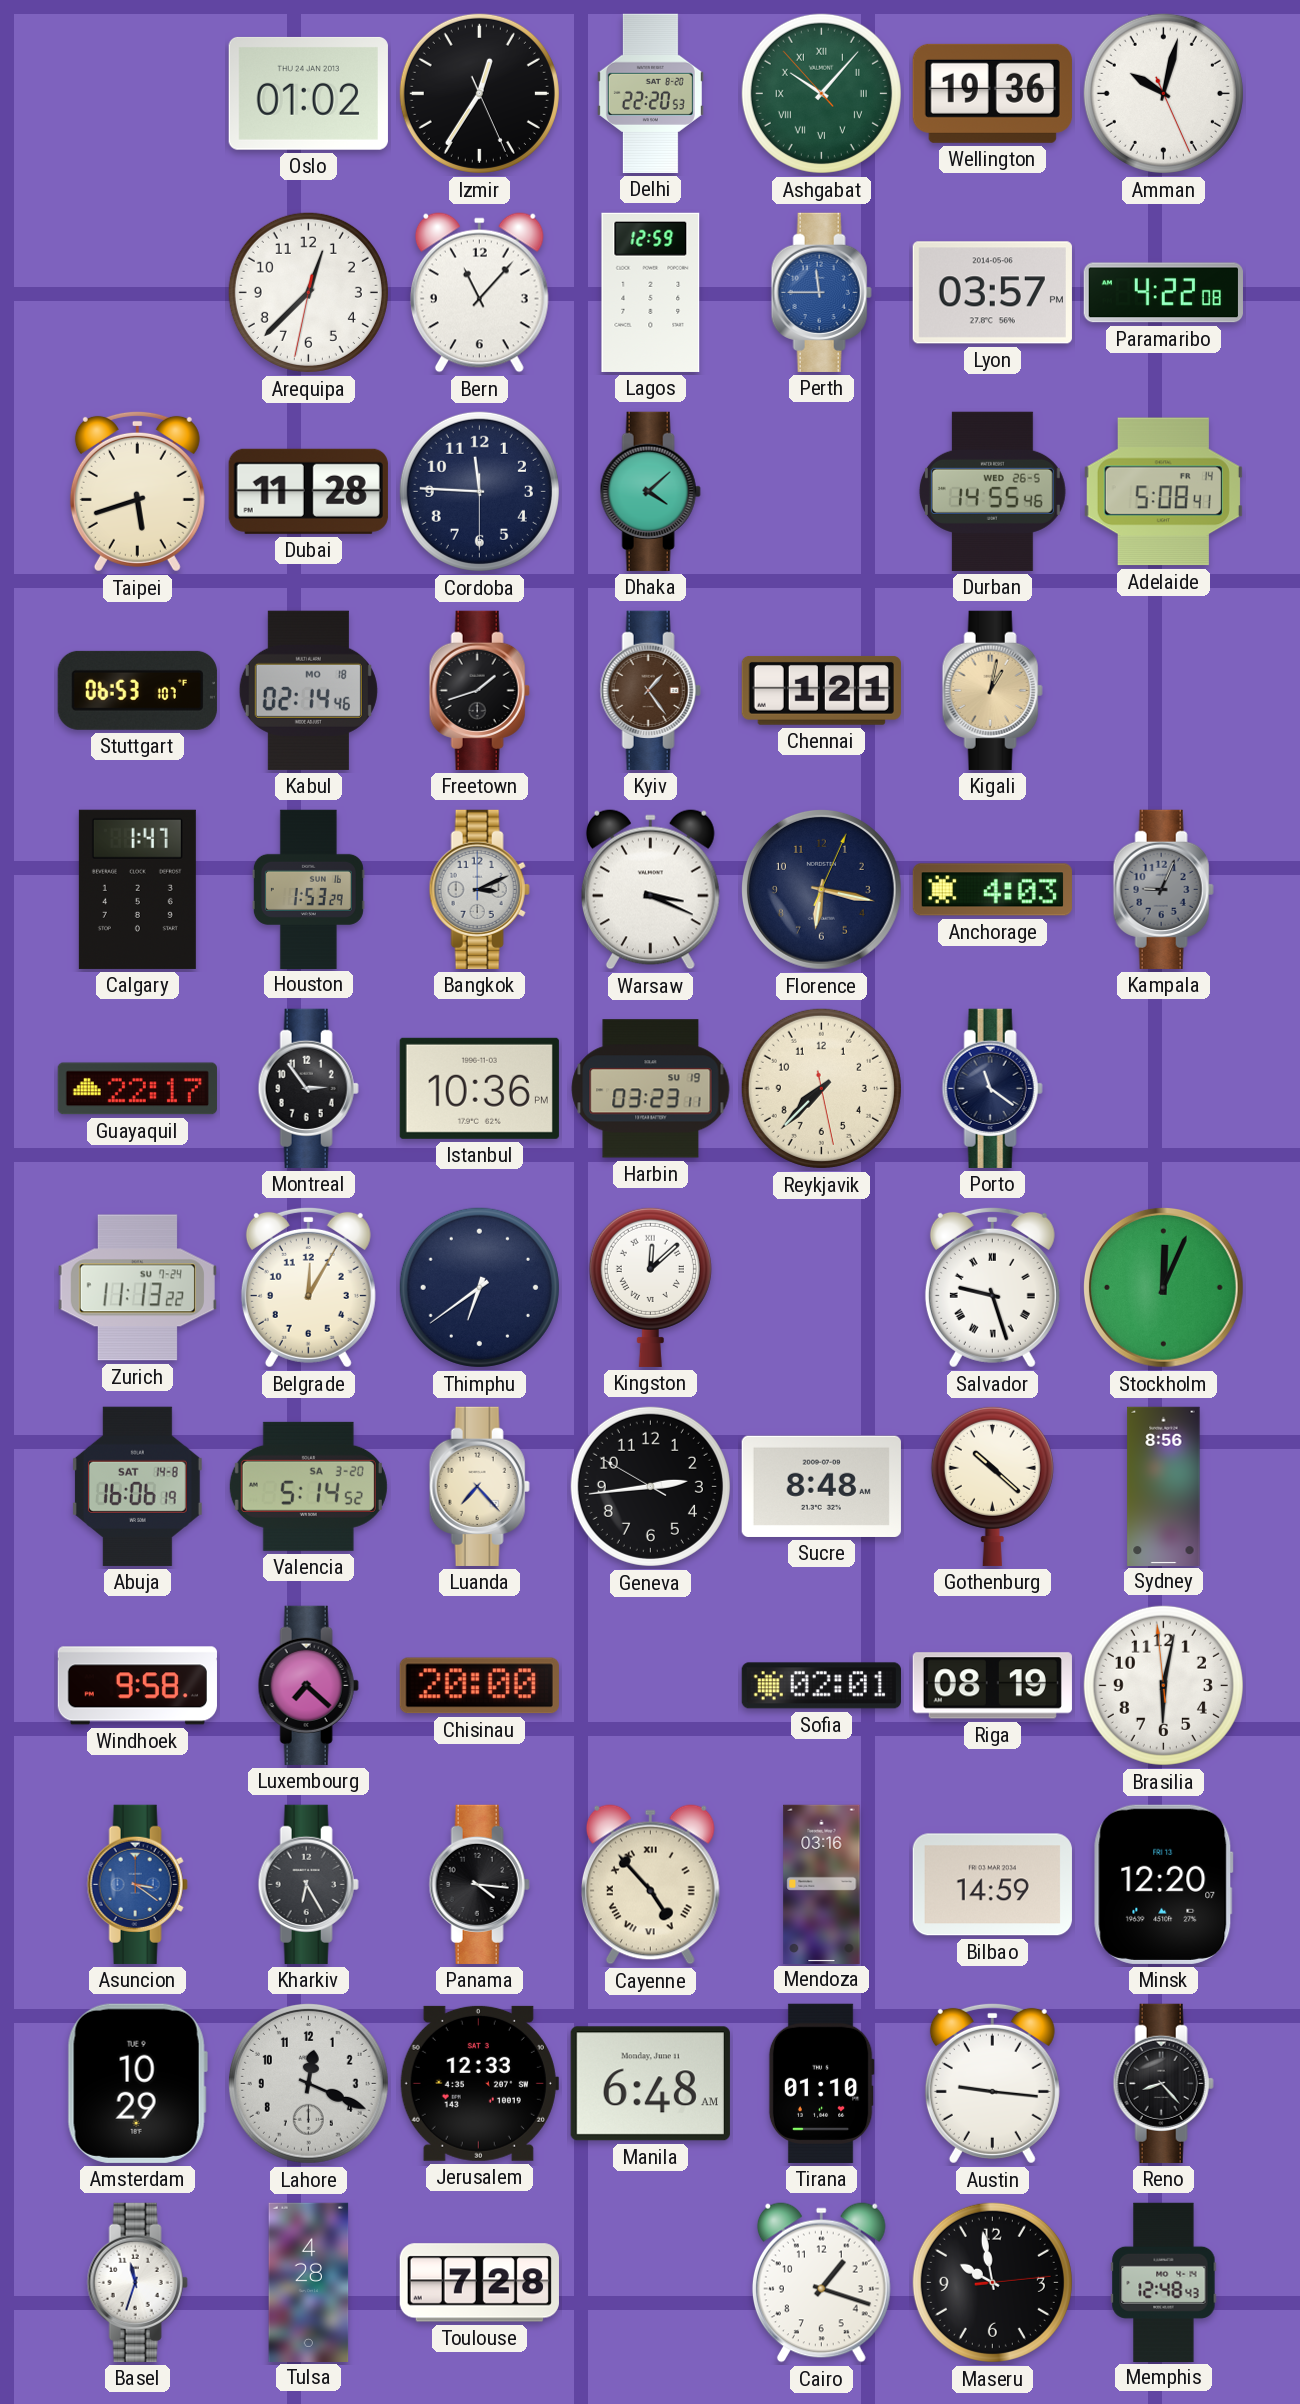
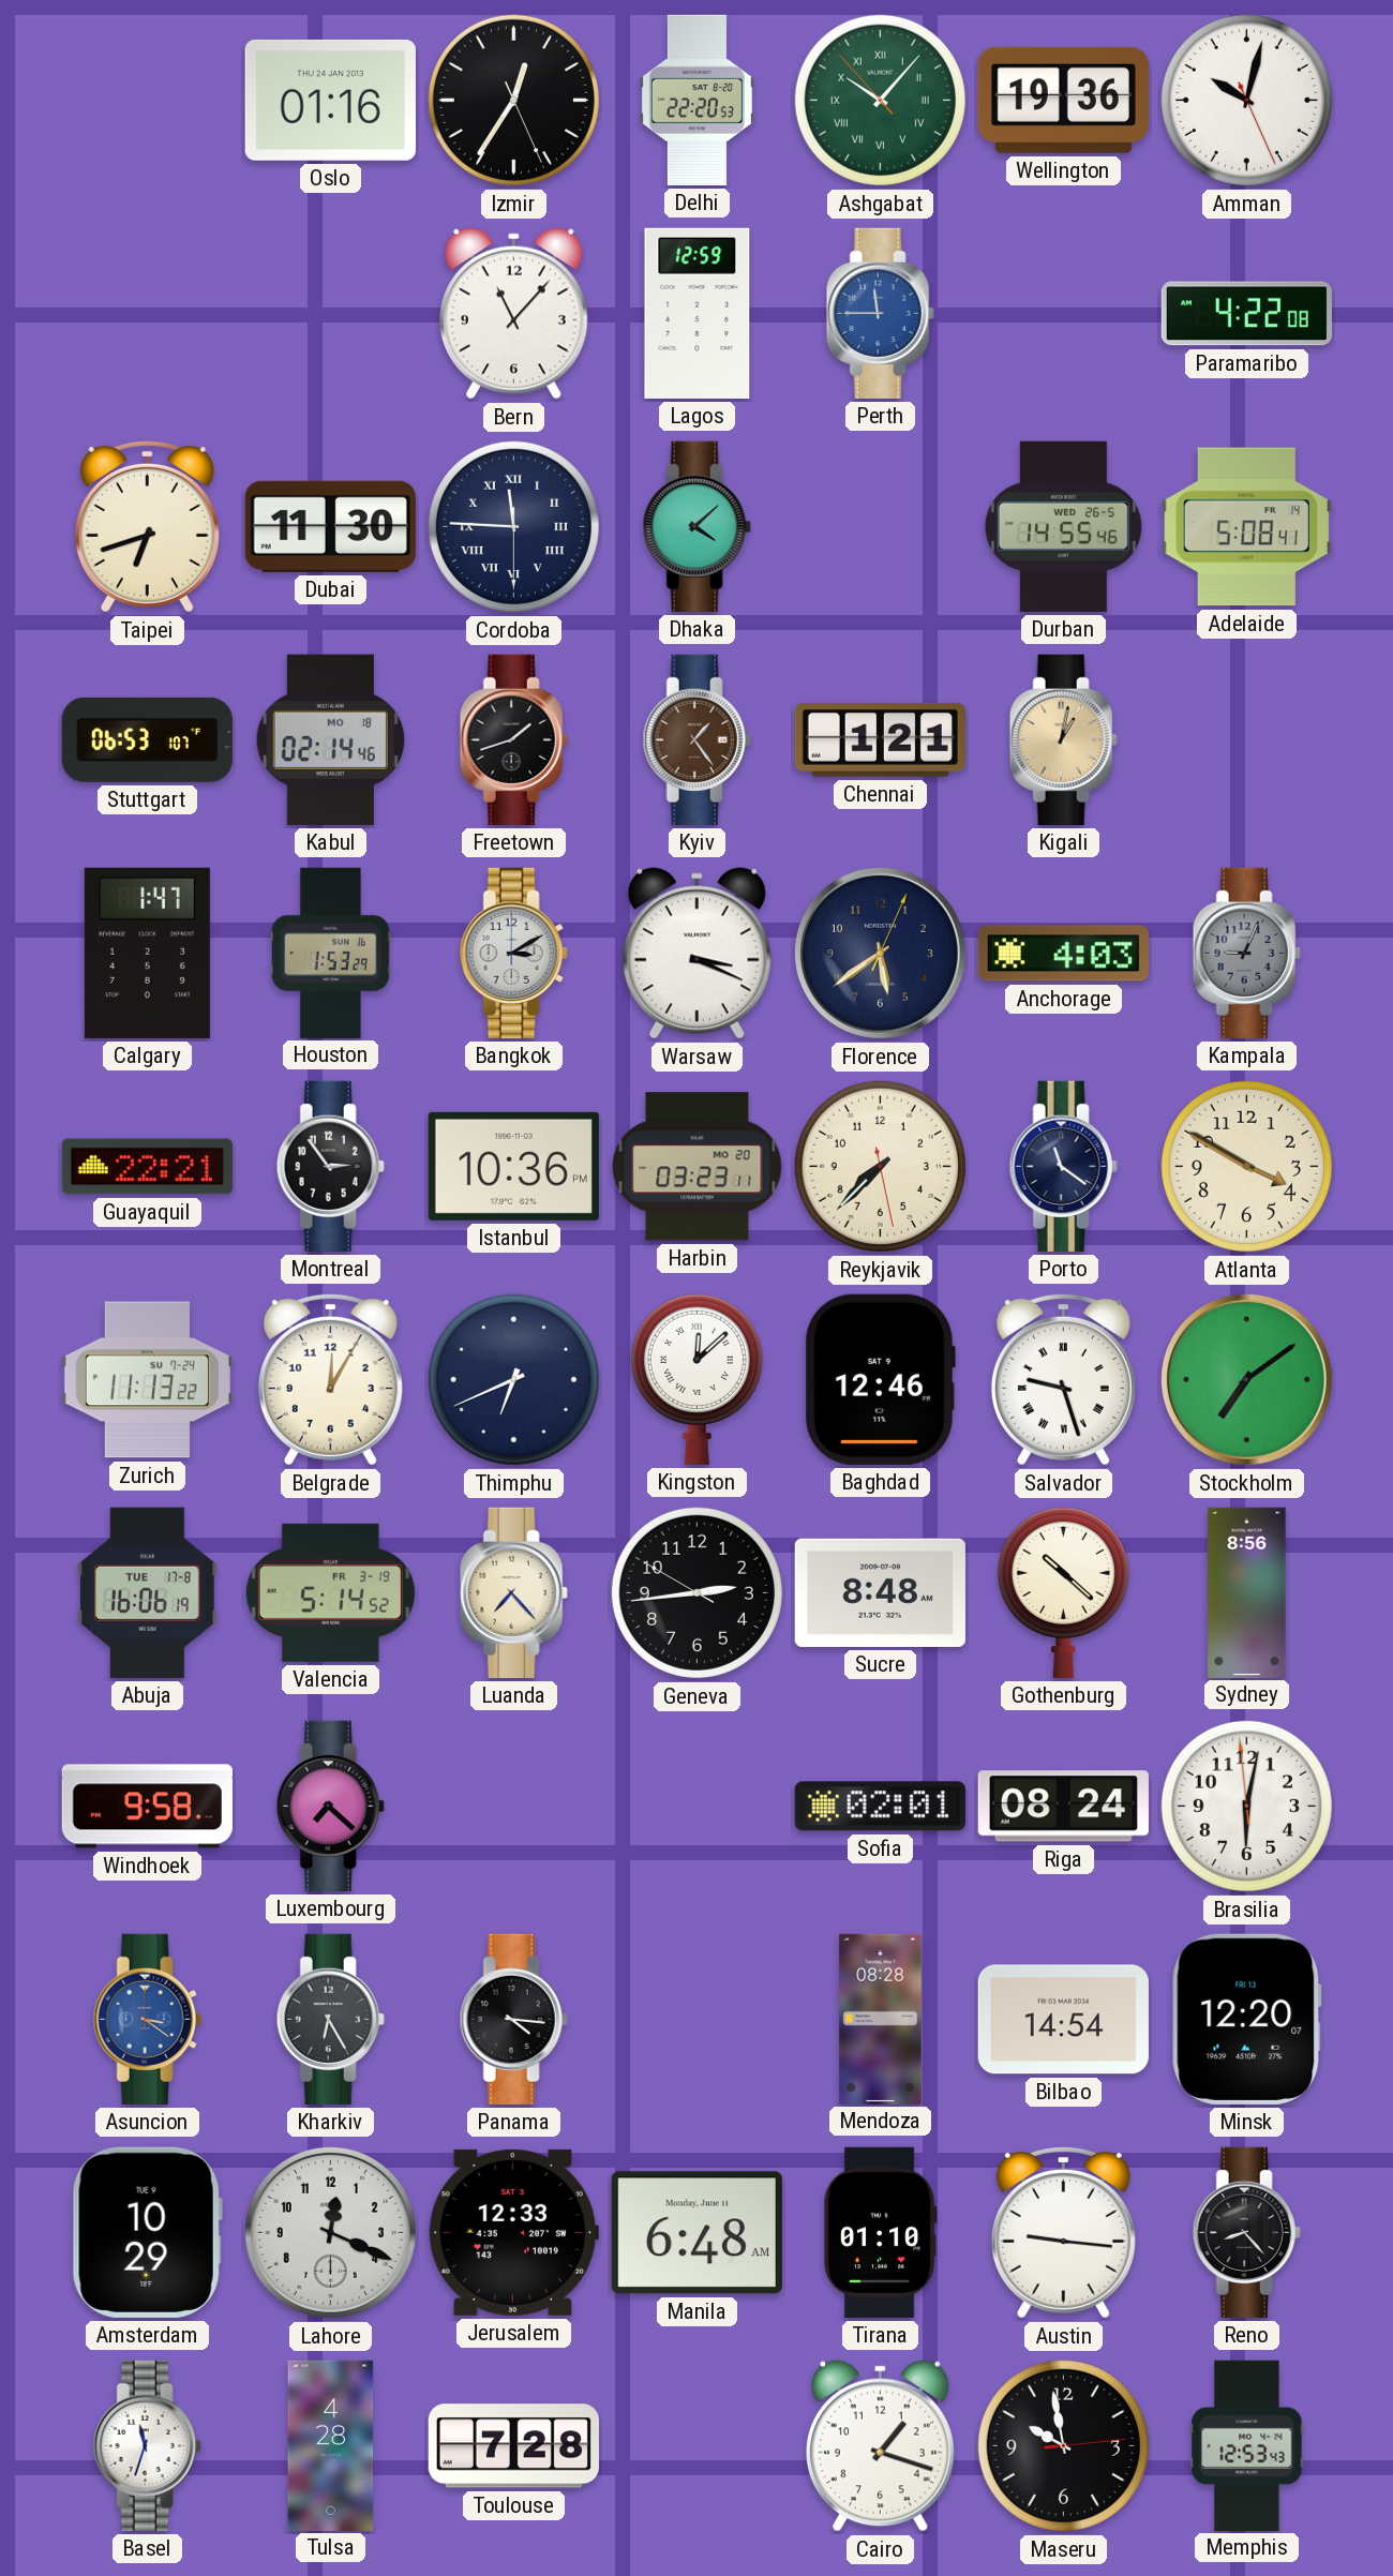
Oslo: 01:02 -> 01:16
Arequipa: 12:37 -> none
Lyon: 03:57 -> none
Taipei: 5:42 -> 6:42
Dubai: 11:28 -> 11:30
Cordoba numerals: Arabic -> Roman
Bangkok: 3:11 -> 3:10
Florence: 6:17 -> 5:39
Guayaquil: 22:17 -> 22:21
Harbin date: SU 19 -> MO 20
Atlanta: none -> 3:50
Thimphu: 6:39 -> 6:41
Baghdad: none -> 12:46
Stockholm: 12:04 -> 7:09
Abuja date: SAT 14-8 -> TUE 17-8
Valencia date: SA 3-20 -> FR 3-19
Chisinau: 20:00 -> none
Riga: 08:19 -> 08:24
Cayenne: 4:53 -> none
Mendoza: 03:16 -> 08:28
Bilbao: 14:59 -> 14:54
Memphis: 12:48 -> 12:53
